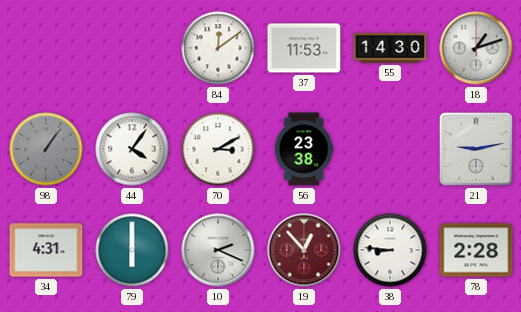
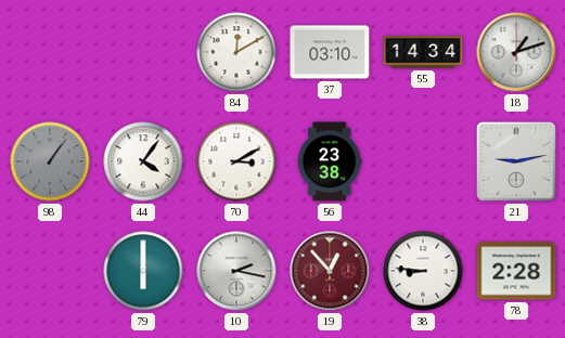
84: 12:09 -> 12:10
37: 11:53 -> 03:10
55: 14:30 -> 14:34
34: 4:31 -> none
10: 2:19 -> 2:17
